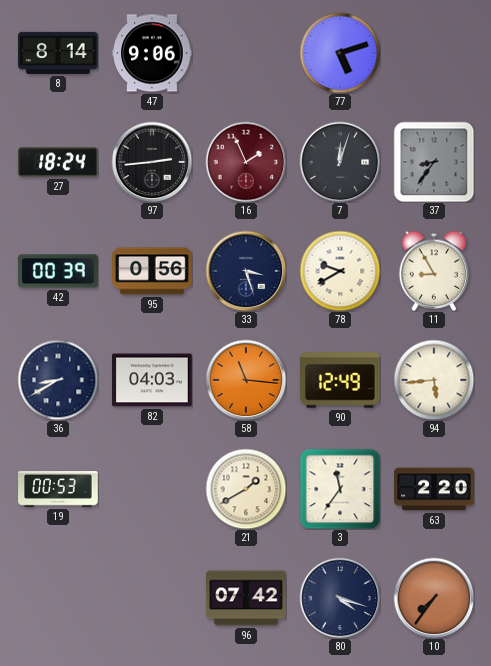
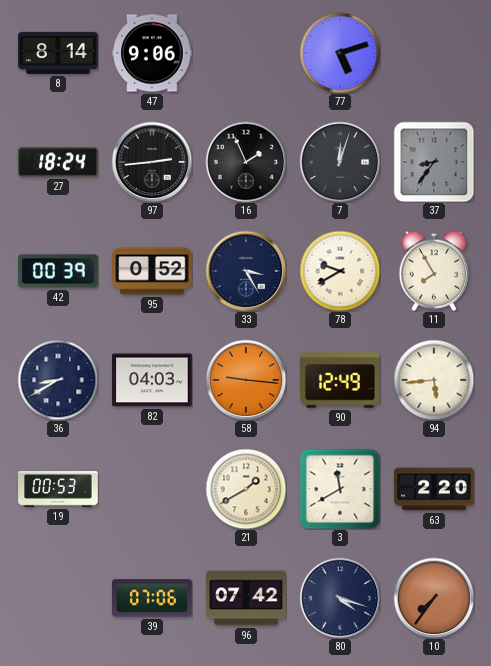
16 dial: burgundy -> black
95: 0:56 -> 0:52
33: 3:27 -> 3:25
11: 8:55 -> 7:55
58: 11:16 -> 9:16
3: 11:36 -> 11:40
39: none -> 07:06
